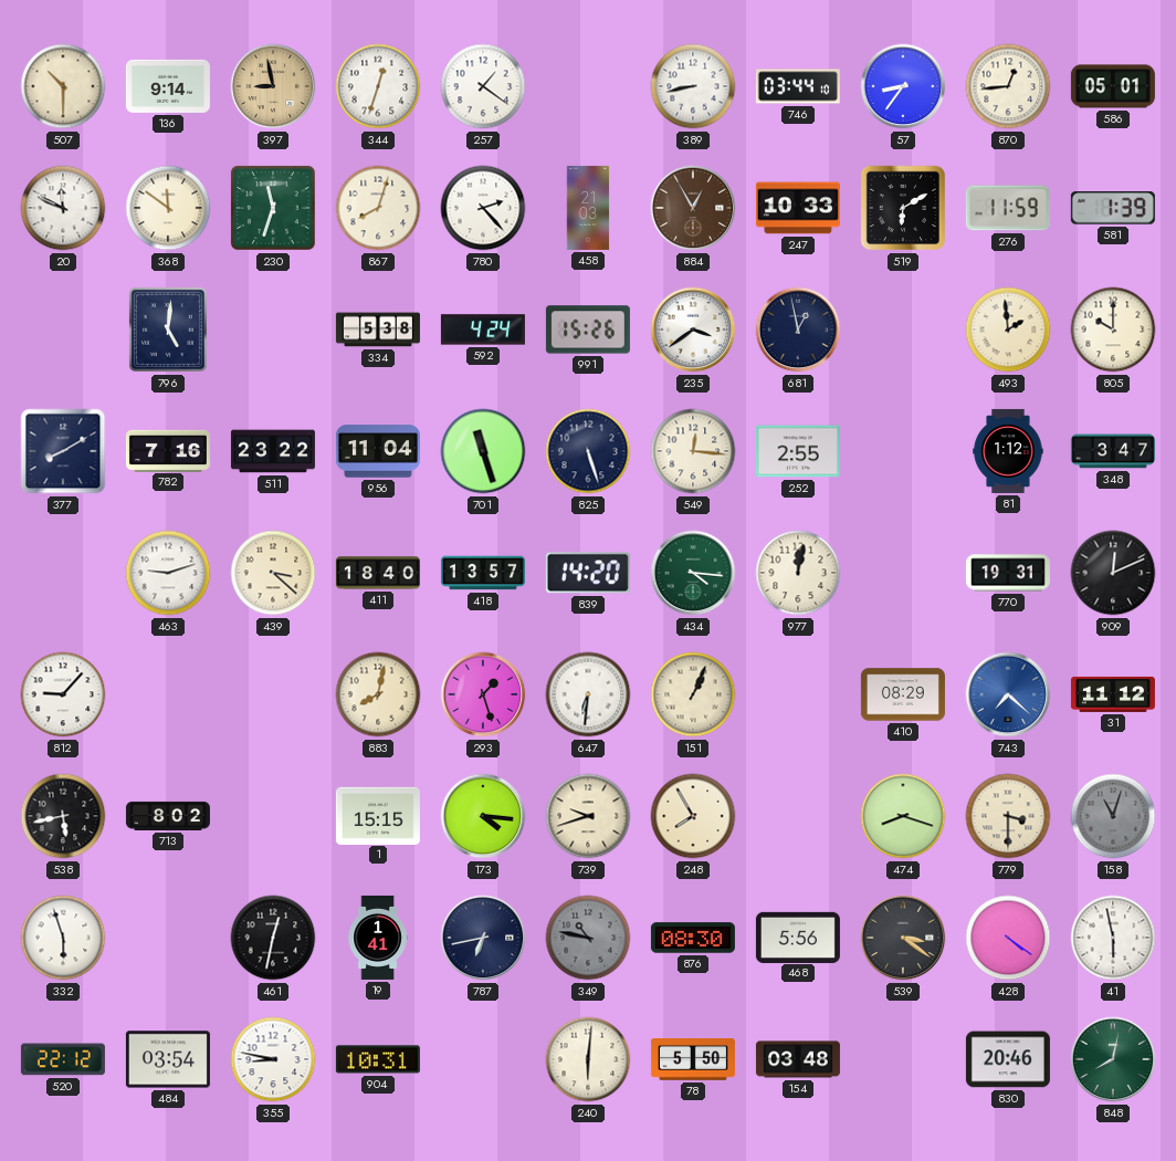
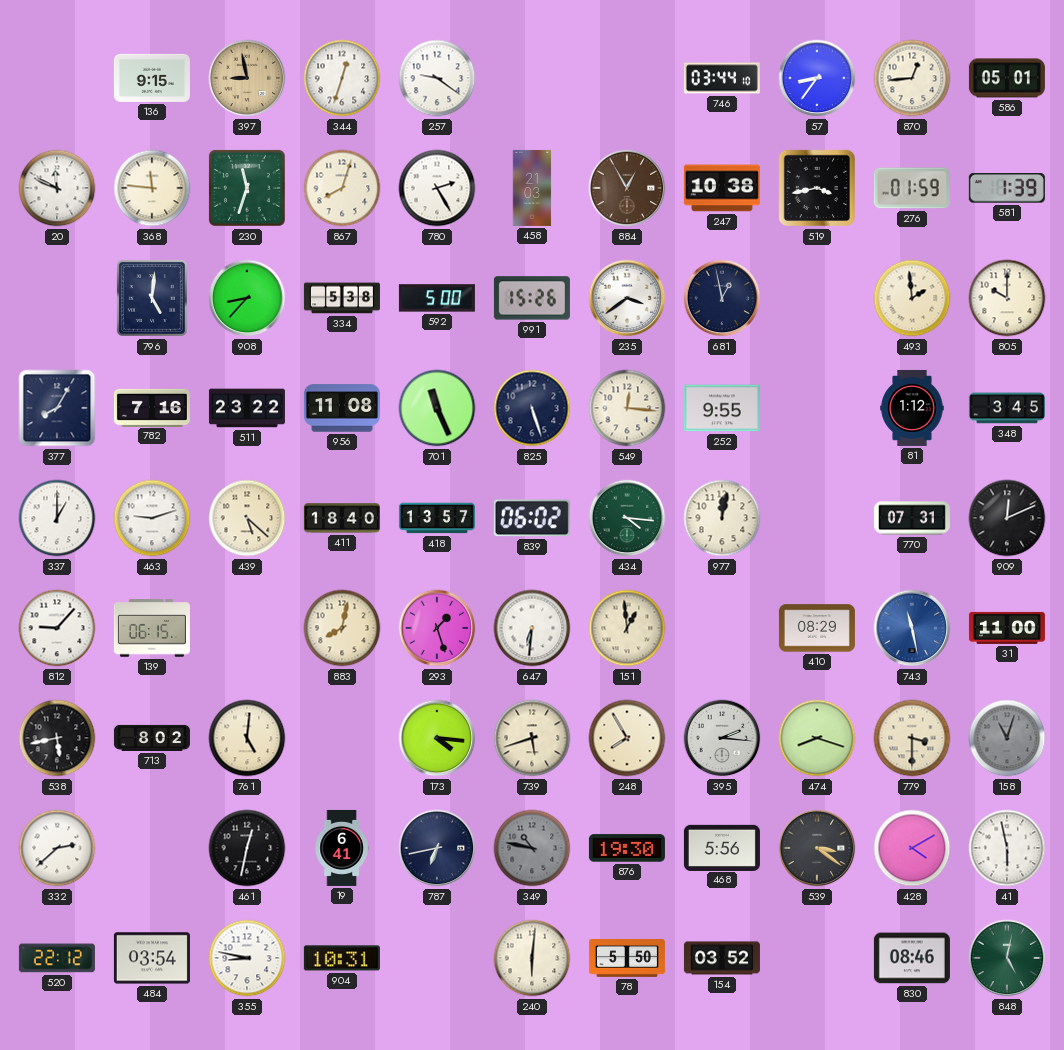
507: 10:30 -> none
136: 9:14 -> 9:15
257: 1:21 -> 9:21
389: 8:43 -> none
368: 11:51 -> 11:46
780: 2:23 -> 2:25
247: 10:33 -> 10:38
519: 6:10 -> 3:43
276: 11:59 -> 01:59
908: none -> 8:37
592: 4:24 -> 5:00
377: 8:10 -> 8:05
956: 11:04 -> 11:08
701: 11:27 -> 11:26
252: 2:55 -> 9:55
348: 3:47 -> 3:45
337: none -> 1:00
439: 3:22 -> 5:22
839: 14:20 -> 06:02
770: 19:31 -> 07:31
139: none -> 06:15
151: 1:04 -> 12:59
743: 7:22 -> 11:28
31: 11:12 -> 11:00
761: none -> 5:01
1: 15:15 -> none
739: 9:42 -> 5:42
395: none -> 2:16
332: 5:57 -> 2:38
19: 1:41 -> 6:41
876: 08:30 -> 19:30
428: 4:21 -> 4:10
154: 03:48 -> 03:52
830: 20:46 -> 08:46
848: 8:02 -> 5:02
